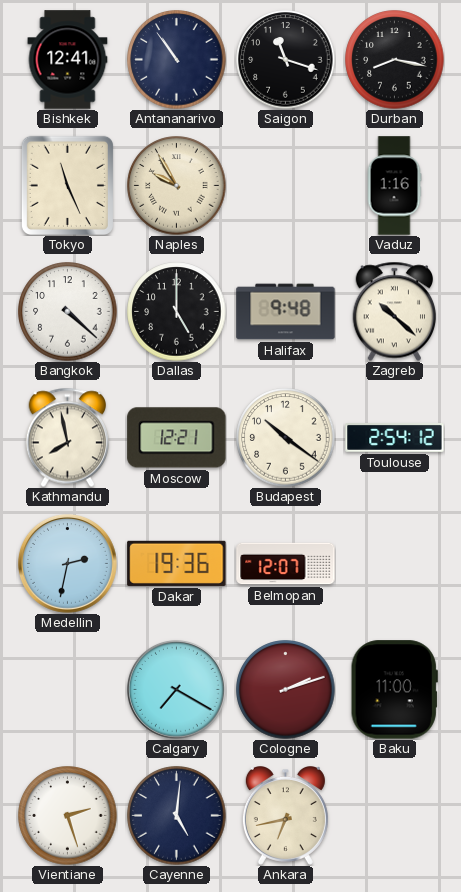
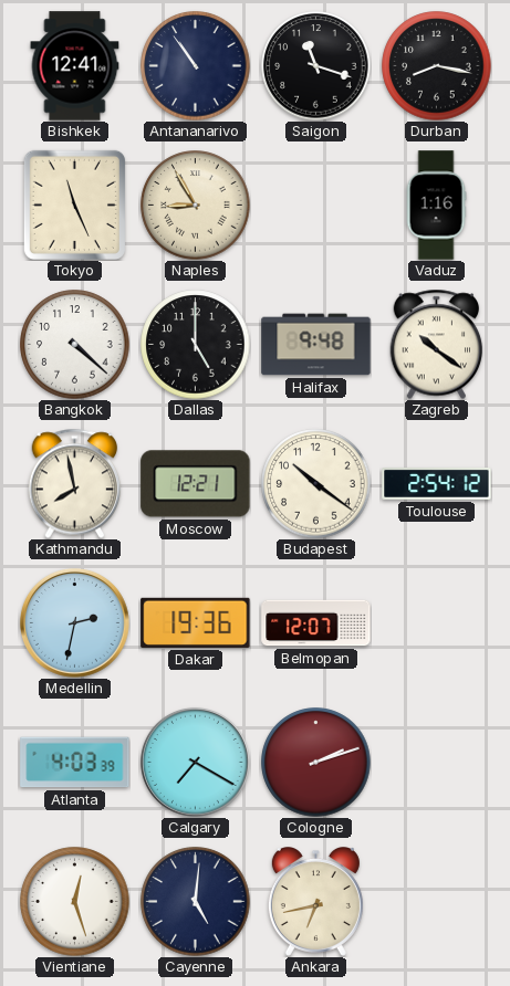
Naples: 9:55 -> 8:55
Zagreb: 10:22 -> 10:21
Atlanta: none -> 4:03
Baku: 11:00 -> none
Vientiane: 2:27 -> 12:27
